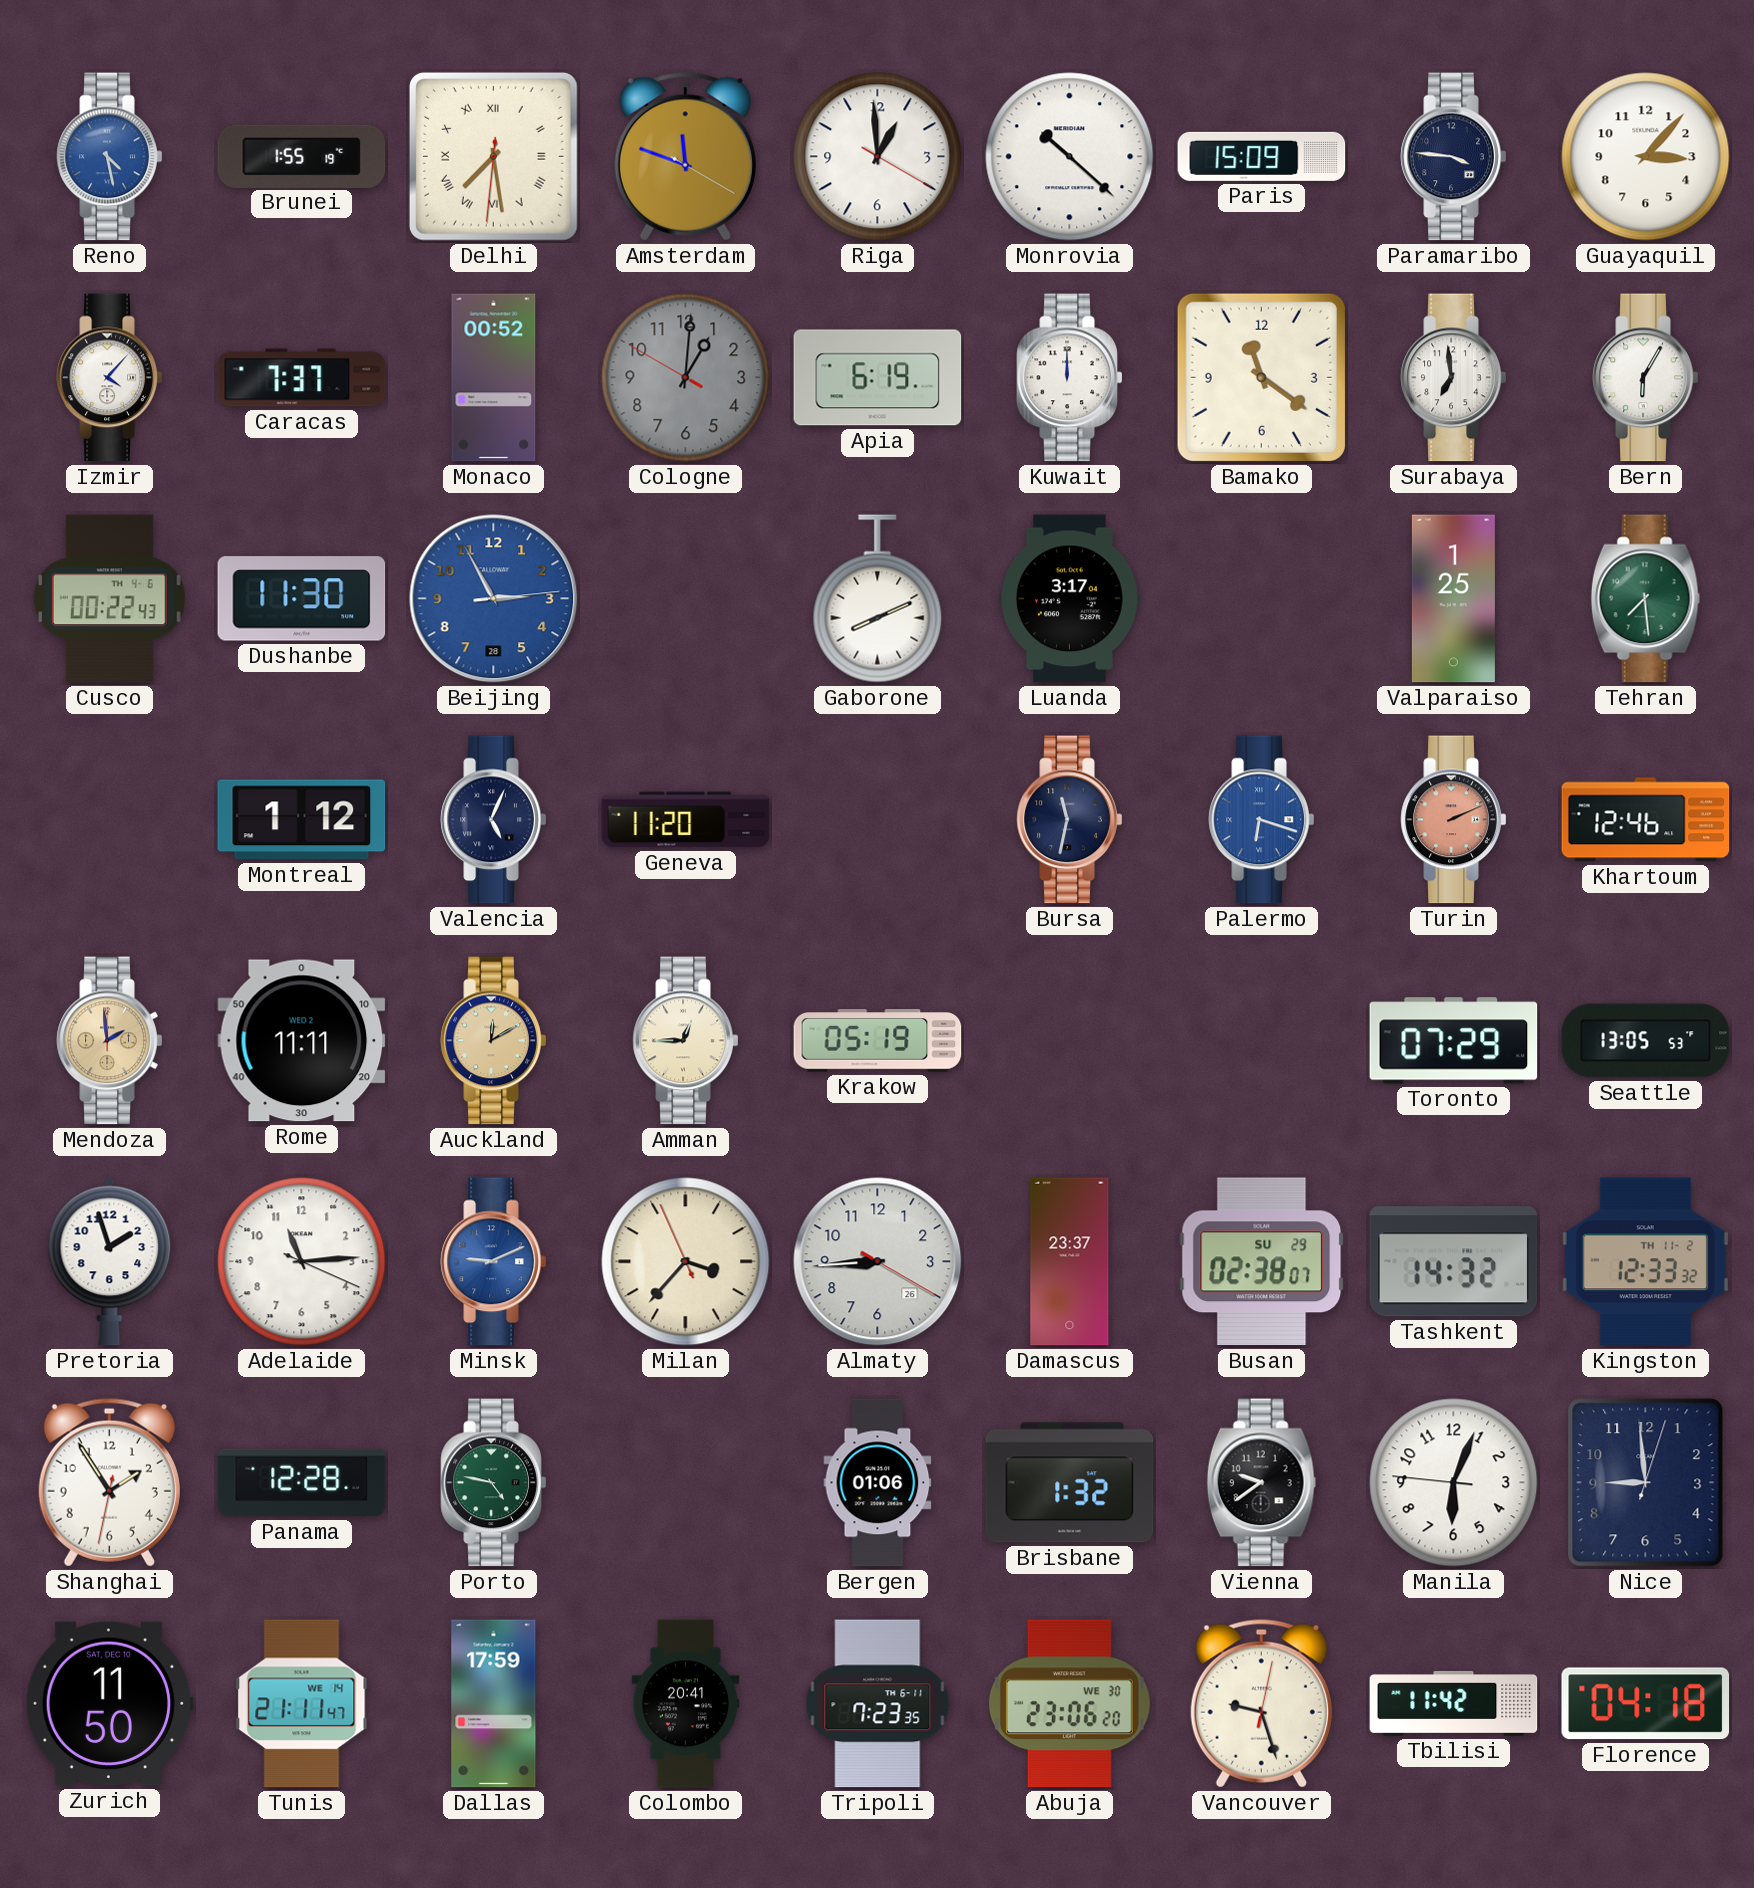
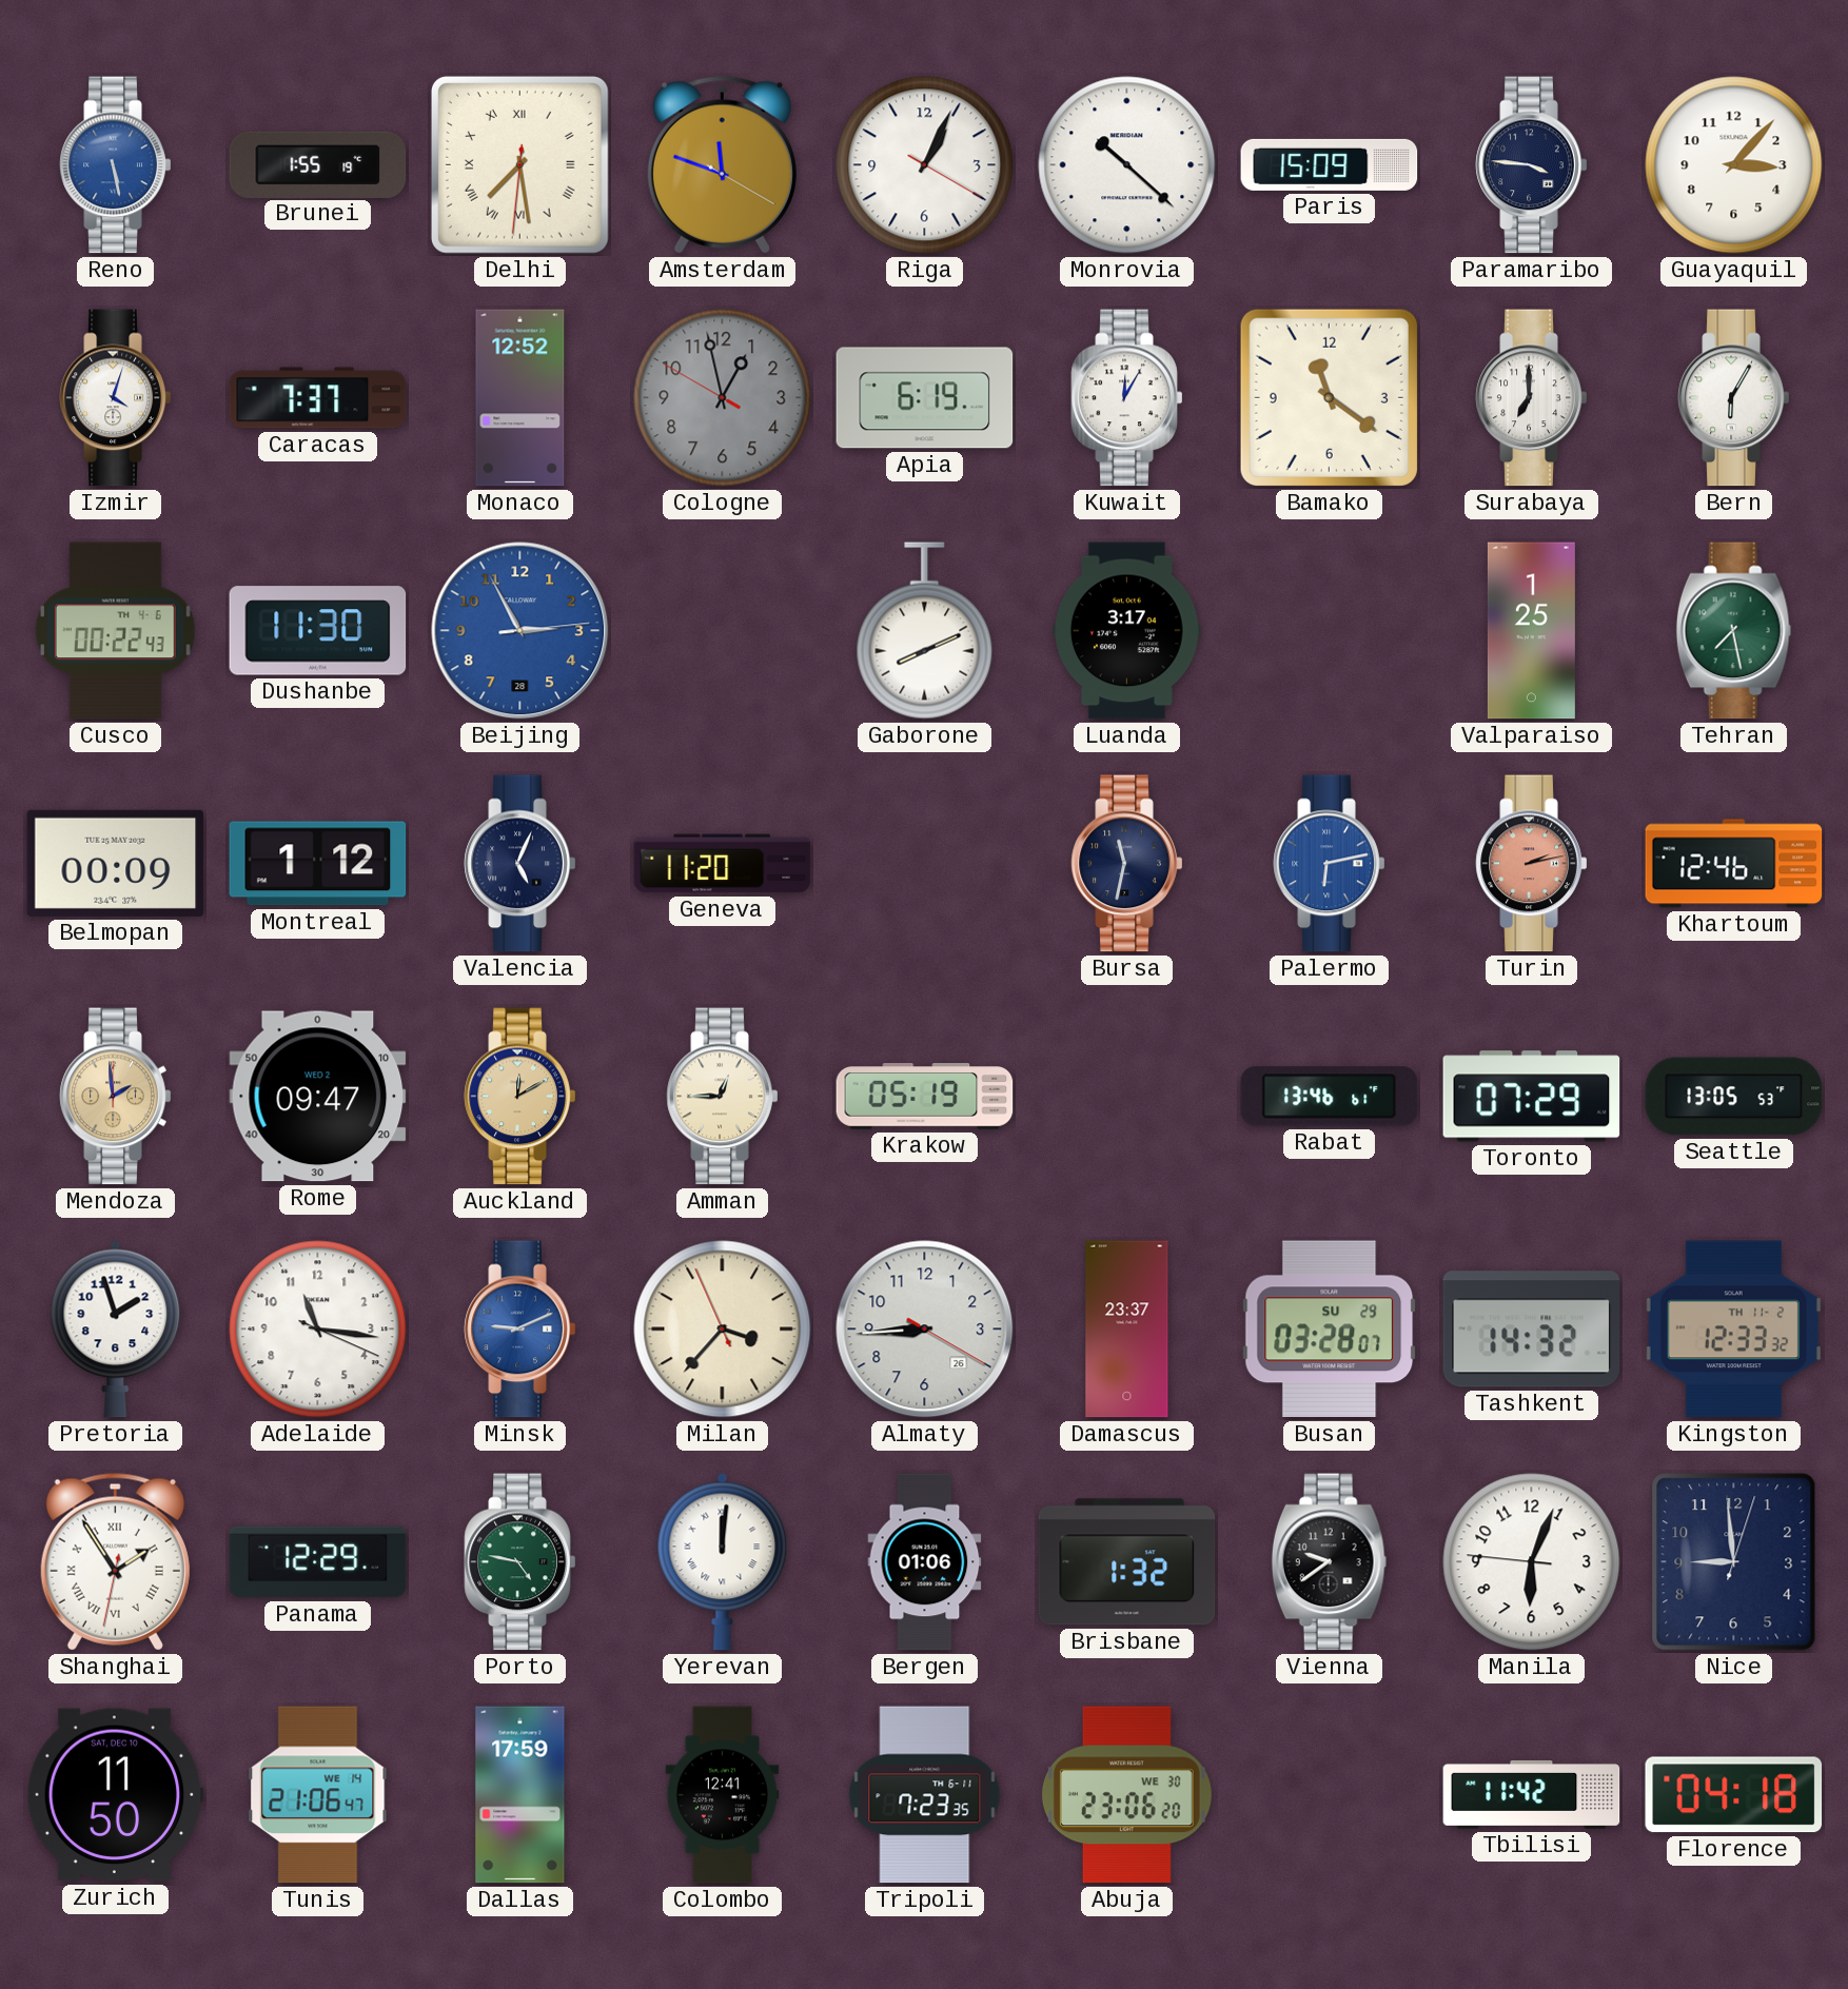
Reno: 4:28 -> 5:28
Riga: 12:59 -> 1:04
Izmir: 4:07 -> 4:03
Monaco: 00:52 -> 12:52
Cologne: 1:00 -> 12:57
Kuwait: 12:00 -> 12:05
Surabaya: 6:59 -> 7:00
Tehran: 7:29 -> 7:28
Belmopan: none -> 00:09
Palermo: 6:18 -> 6:13
Turin: 2:11 -> 2:13
Rome: 11:11 -> 09:47
Rabat: none -> 13:46
Adelaide: 11:14 -> 11:16
Busan: 02:38 -> 03:28
Shanghai numerals: Arabic -> Roman
Panama: 12:28 -> 12:29
Yerevan: none -> 12:01
Tunis: 21:11 -> 21:06
Colombo: 20:41 -> 12:41
Vancouver: 9:27 -> none
